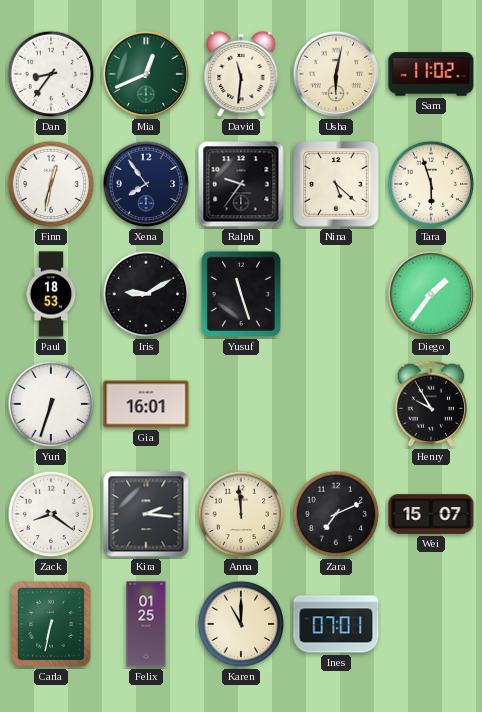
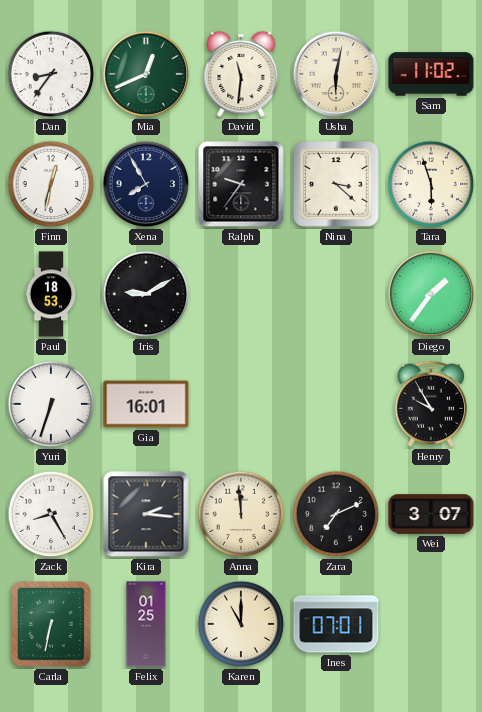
Xena: 7:54 -> 7:55
Nina: 5:22 -> 3:22
Yusuf: 11:27 -> none
Zack: 8:21 -> 8:25
Wei: 15:07 -> 3:07
